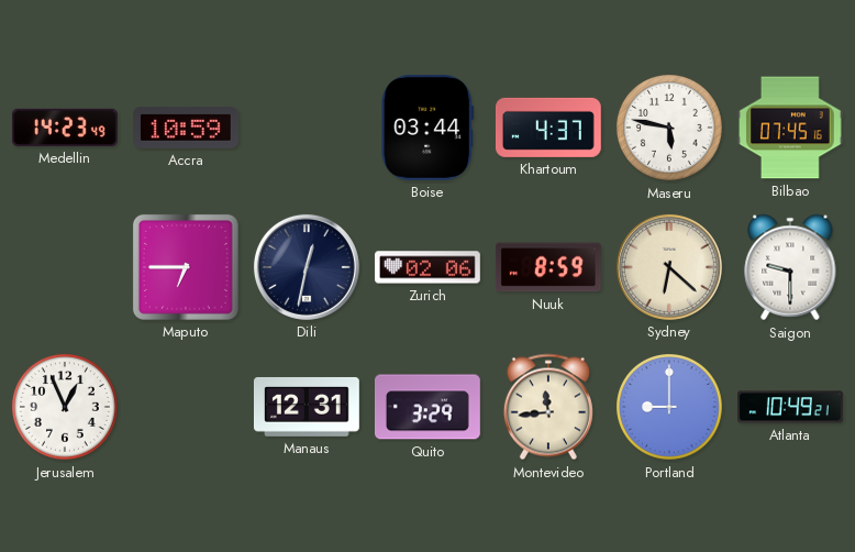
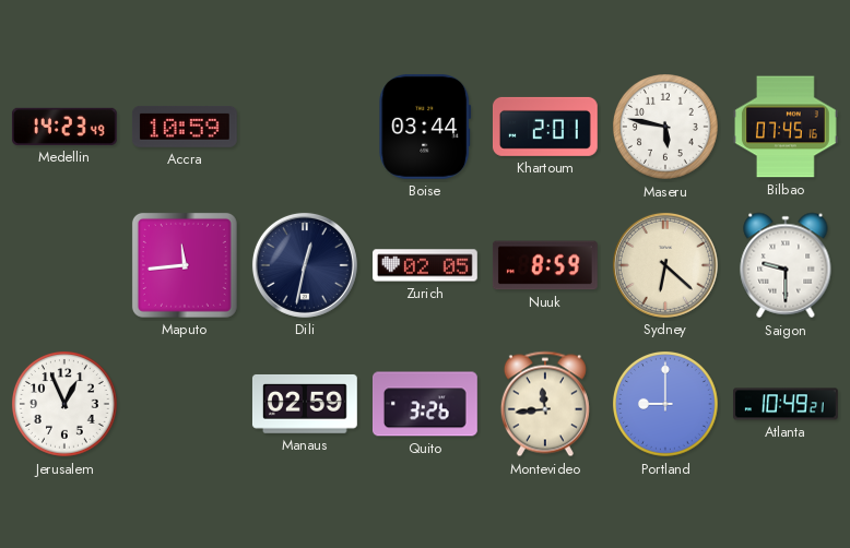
Khartoum: 4:37 -> 2:01
Maputo: 6:45 -> 11:44
Zurich: 02:06 -> 02:05
Manaus: 12:31 -> 02:59
Quito: 3:29 -> 3:26
